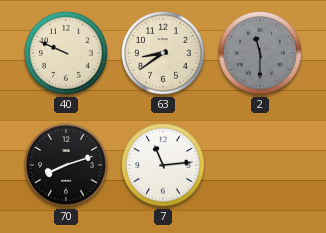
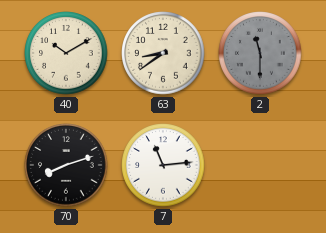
40: 9:49 -> 10:10
